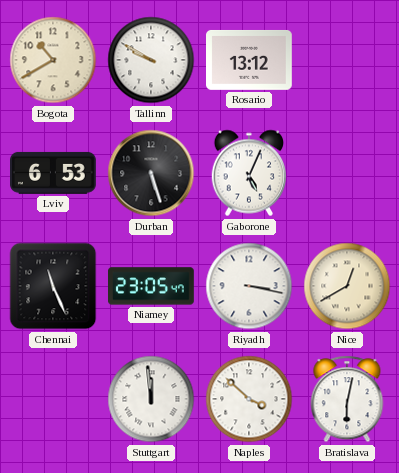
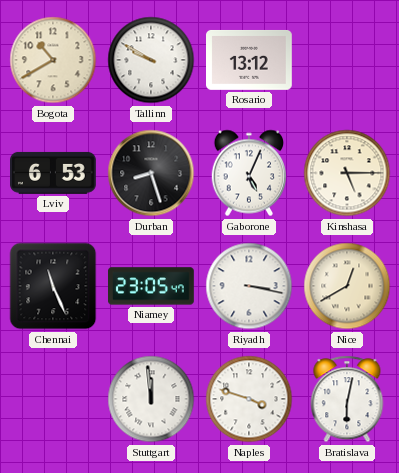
Durban: 5:27 -> 8:27
Kinshasa: none -> 5:15
Naples: 3:52 -> 3:48
